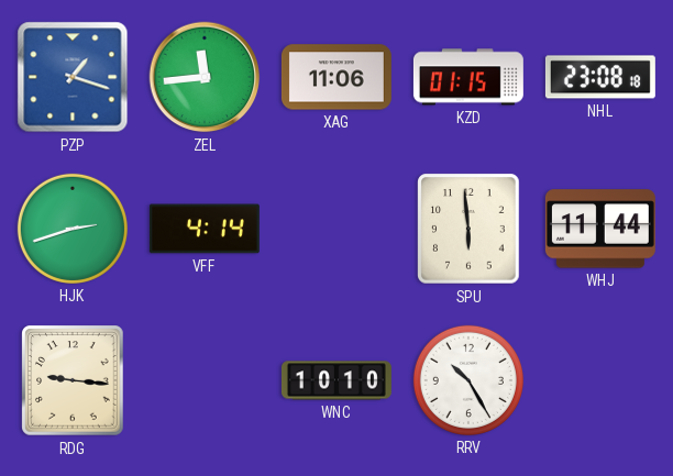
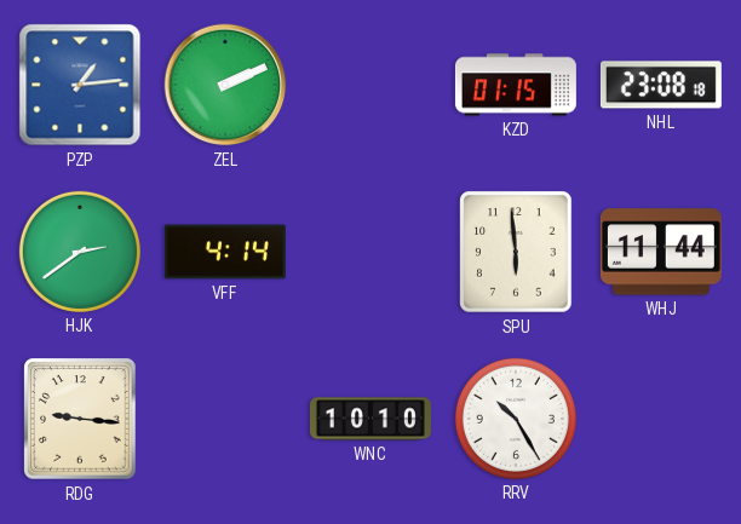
PZP: 1:18 -> 1:14
ZEL: 11:44 -> 2:11
XAG: 11:06 -> none
HJK: 2:42 -> 2:39
